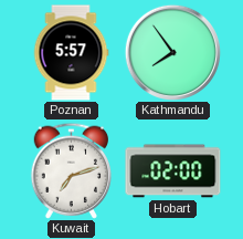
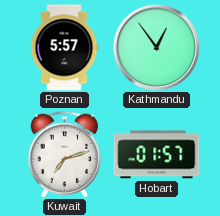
Kathmandu: 7:54 -> 12:54
Hobart: 02:00 -> 01:57
